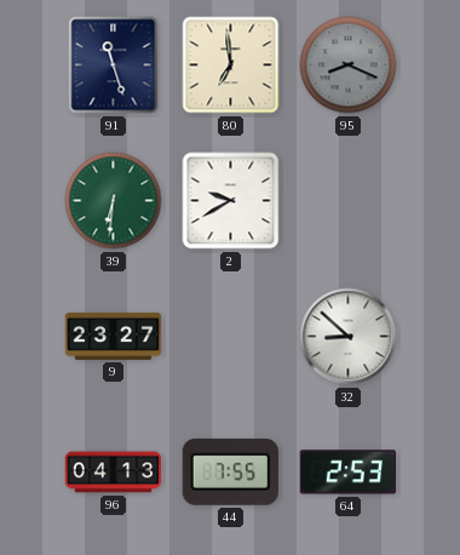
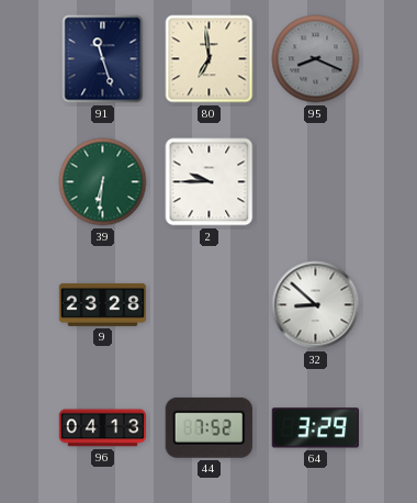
2: 9:40 -> 9:45
9: 23:27 -> 23:28
44: 7:55 -> 7:52
64: 2:53 -> 3:29
